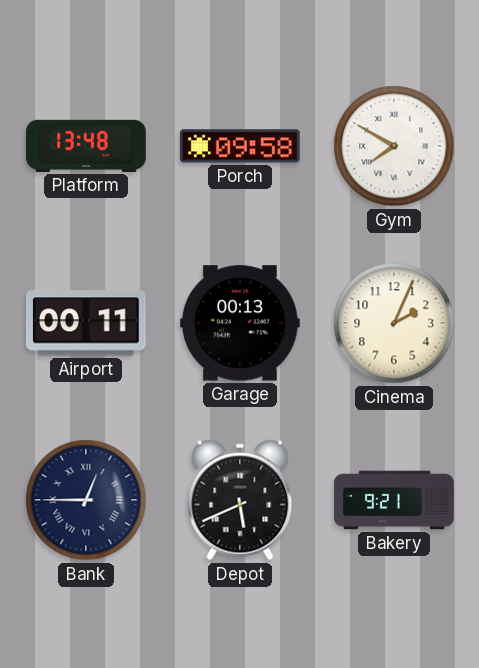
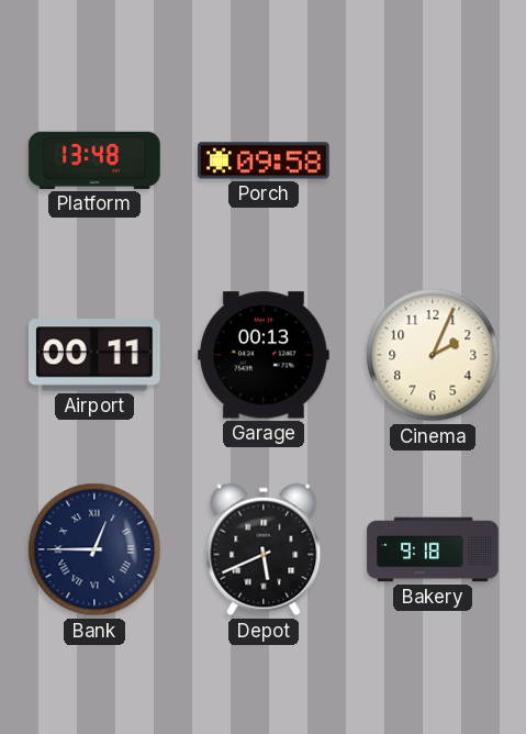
Gym: 7:50 -> none
Bakery: 9:21 -> 9:18
